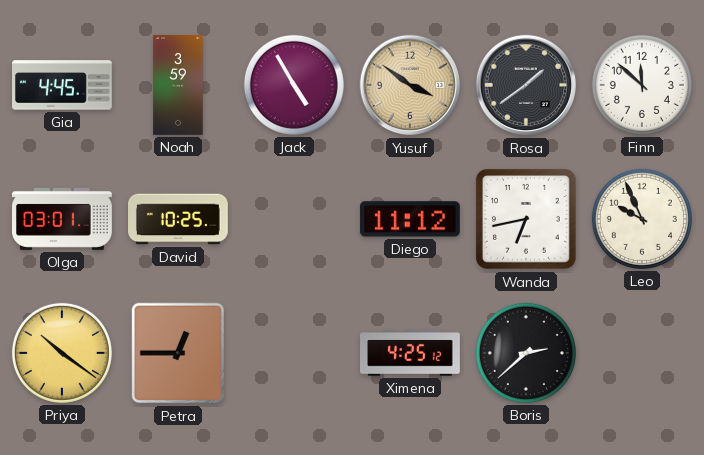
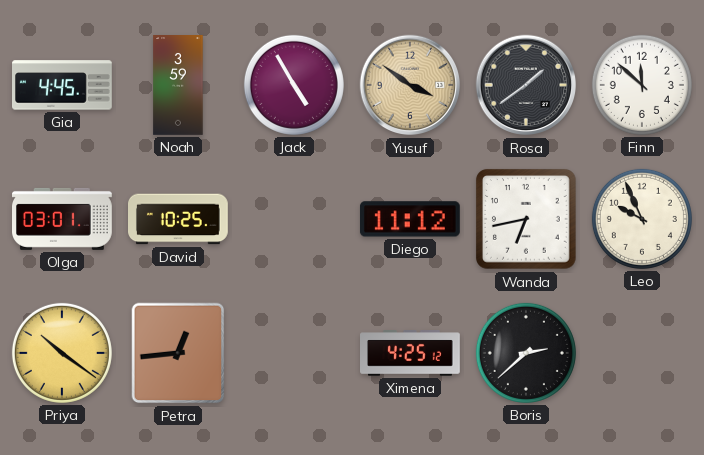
Petra: 12:45 -> 12:44
